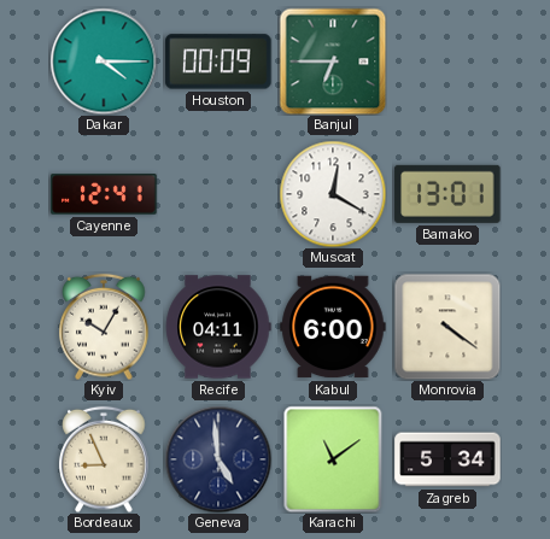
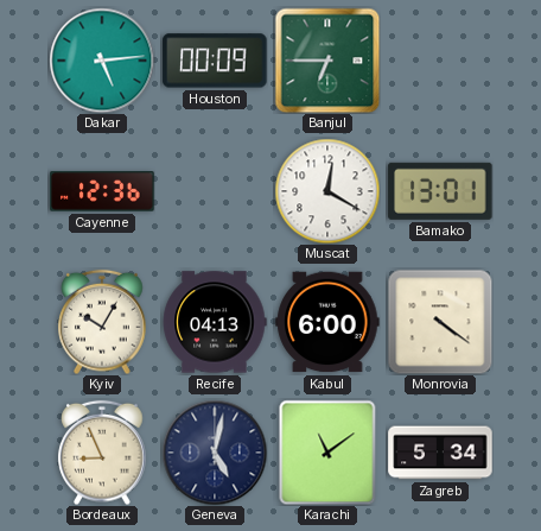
Dakar: 4:15 -> 5:14
Cayenne: 12:41 -> 12:36
Recife: 04:11 -> 04:13
Geneva: 4:59 -> 5:02
